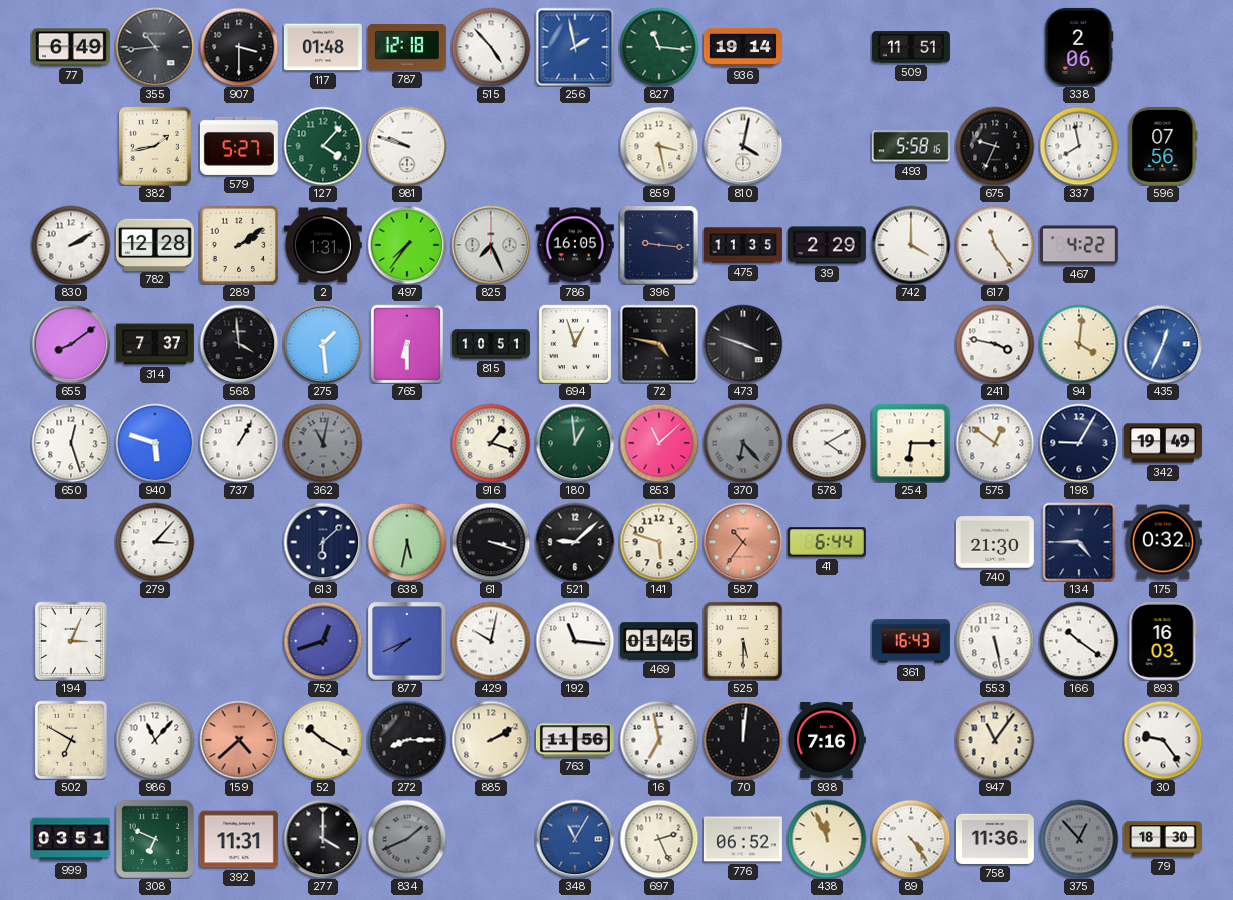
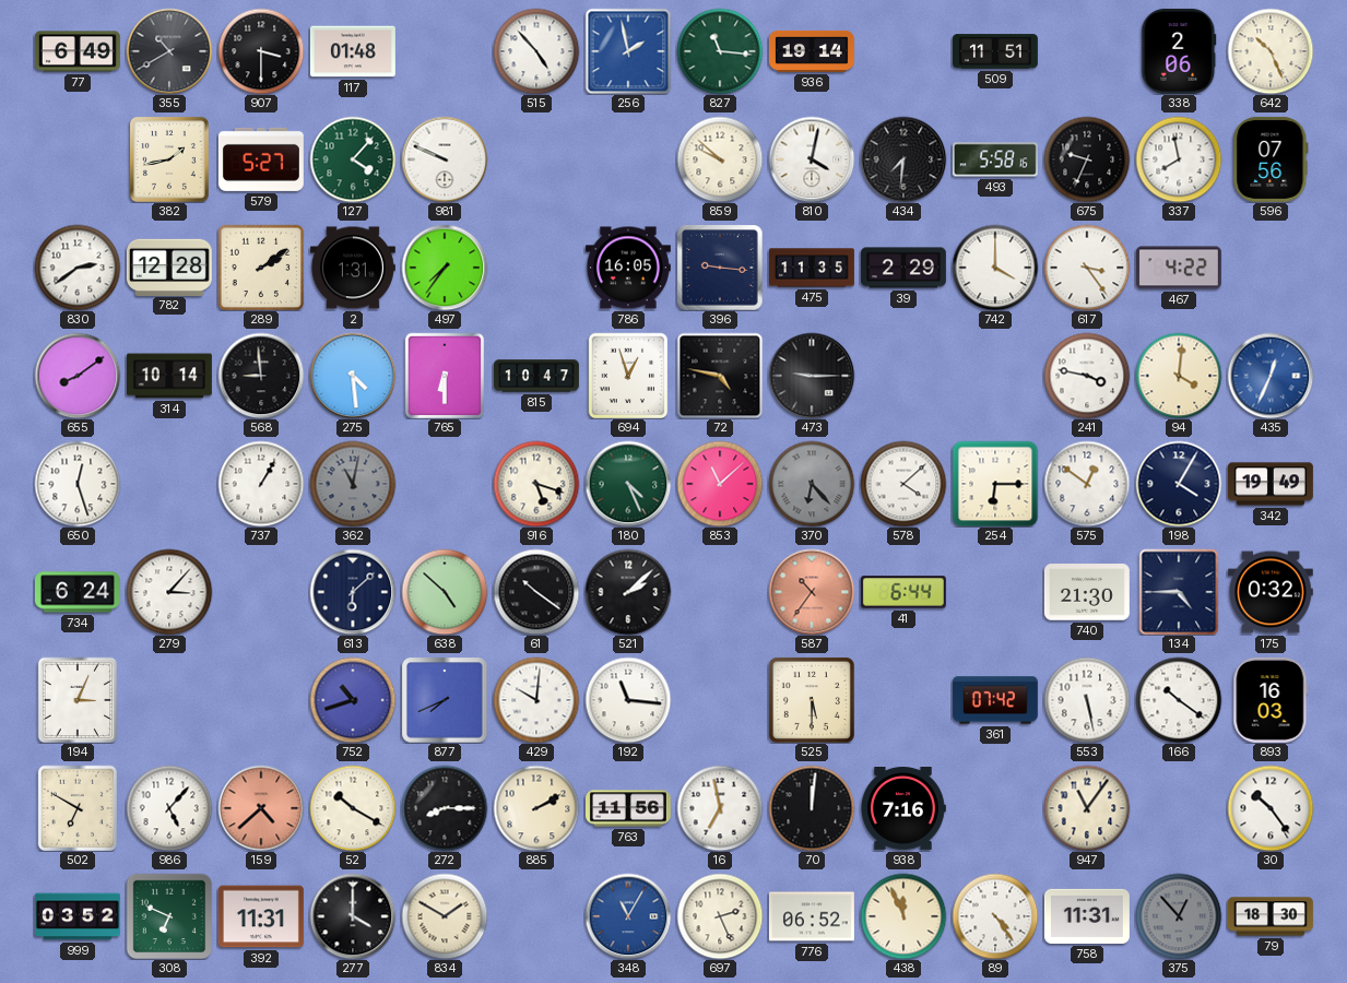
355: 10:44 -> 10:40
787: 12:18 -> none
642: none -> 10:26
981: 9:48 -> 9:49
859: 3:28 -> 9:52
434: none -> 7:31
830: 2:10 -> 2:39
825: 7:26 -> none
617: 11:24 -> 3:24
314: 7:37 -> 10:14
568: 3:59 -> 8:59
275: 1:29 -> 4:29
815: 10:51 -> 10:47
473: 3:48 -> 9:15
940: 5:48 -> none
916: 1:18 -> 5:18
180: 12:59 -> 4:26
578: 4:10 -> 4:08
198: 9:05 -> 4:05
734: none -> 6:24
638: 5:32 -> 4:52
61: 3:18 -> 10:21
521: 9:08 -> 2:08
141: 5:48 -> none
752: 12:42 -> 10:42
429: 10:02 -> 10:01
469: 01:45 -> none
361: 16:43 -> 07:42
986: 11:07 -> 5:07
30: 9:24 -> 10:24
999: 03:51 -> 03:52
834: 1:41 -> 1:50
834 dial: grey -> cream
758: 11:36 -> 11:31
